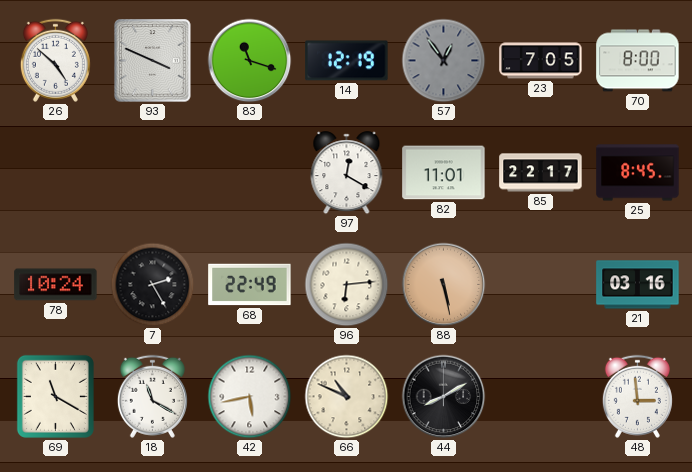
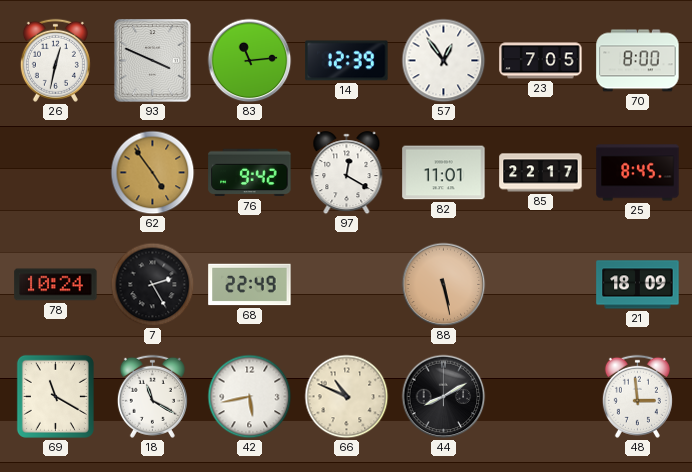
26: 4:52 -> 12:32
83: 11:18 -> 11:14
14: 12:19 -> 12:39
57 dial: grey -> white
62: none -> 4:54
76: none -> 9:42
96: 6:14 -> none
21: 03:16 -> 18:09
